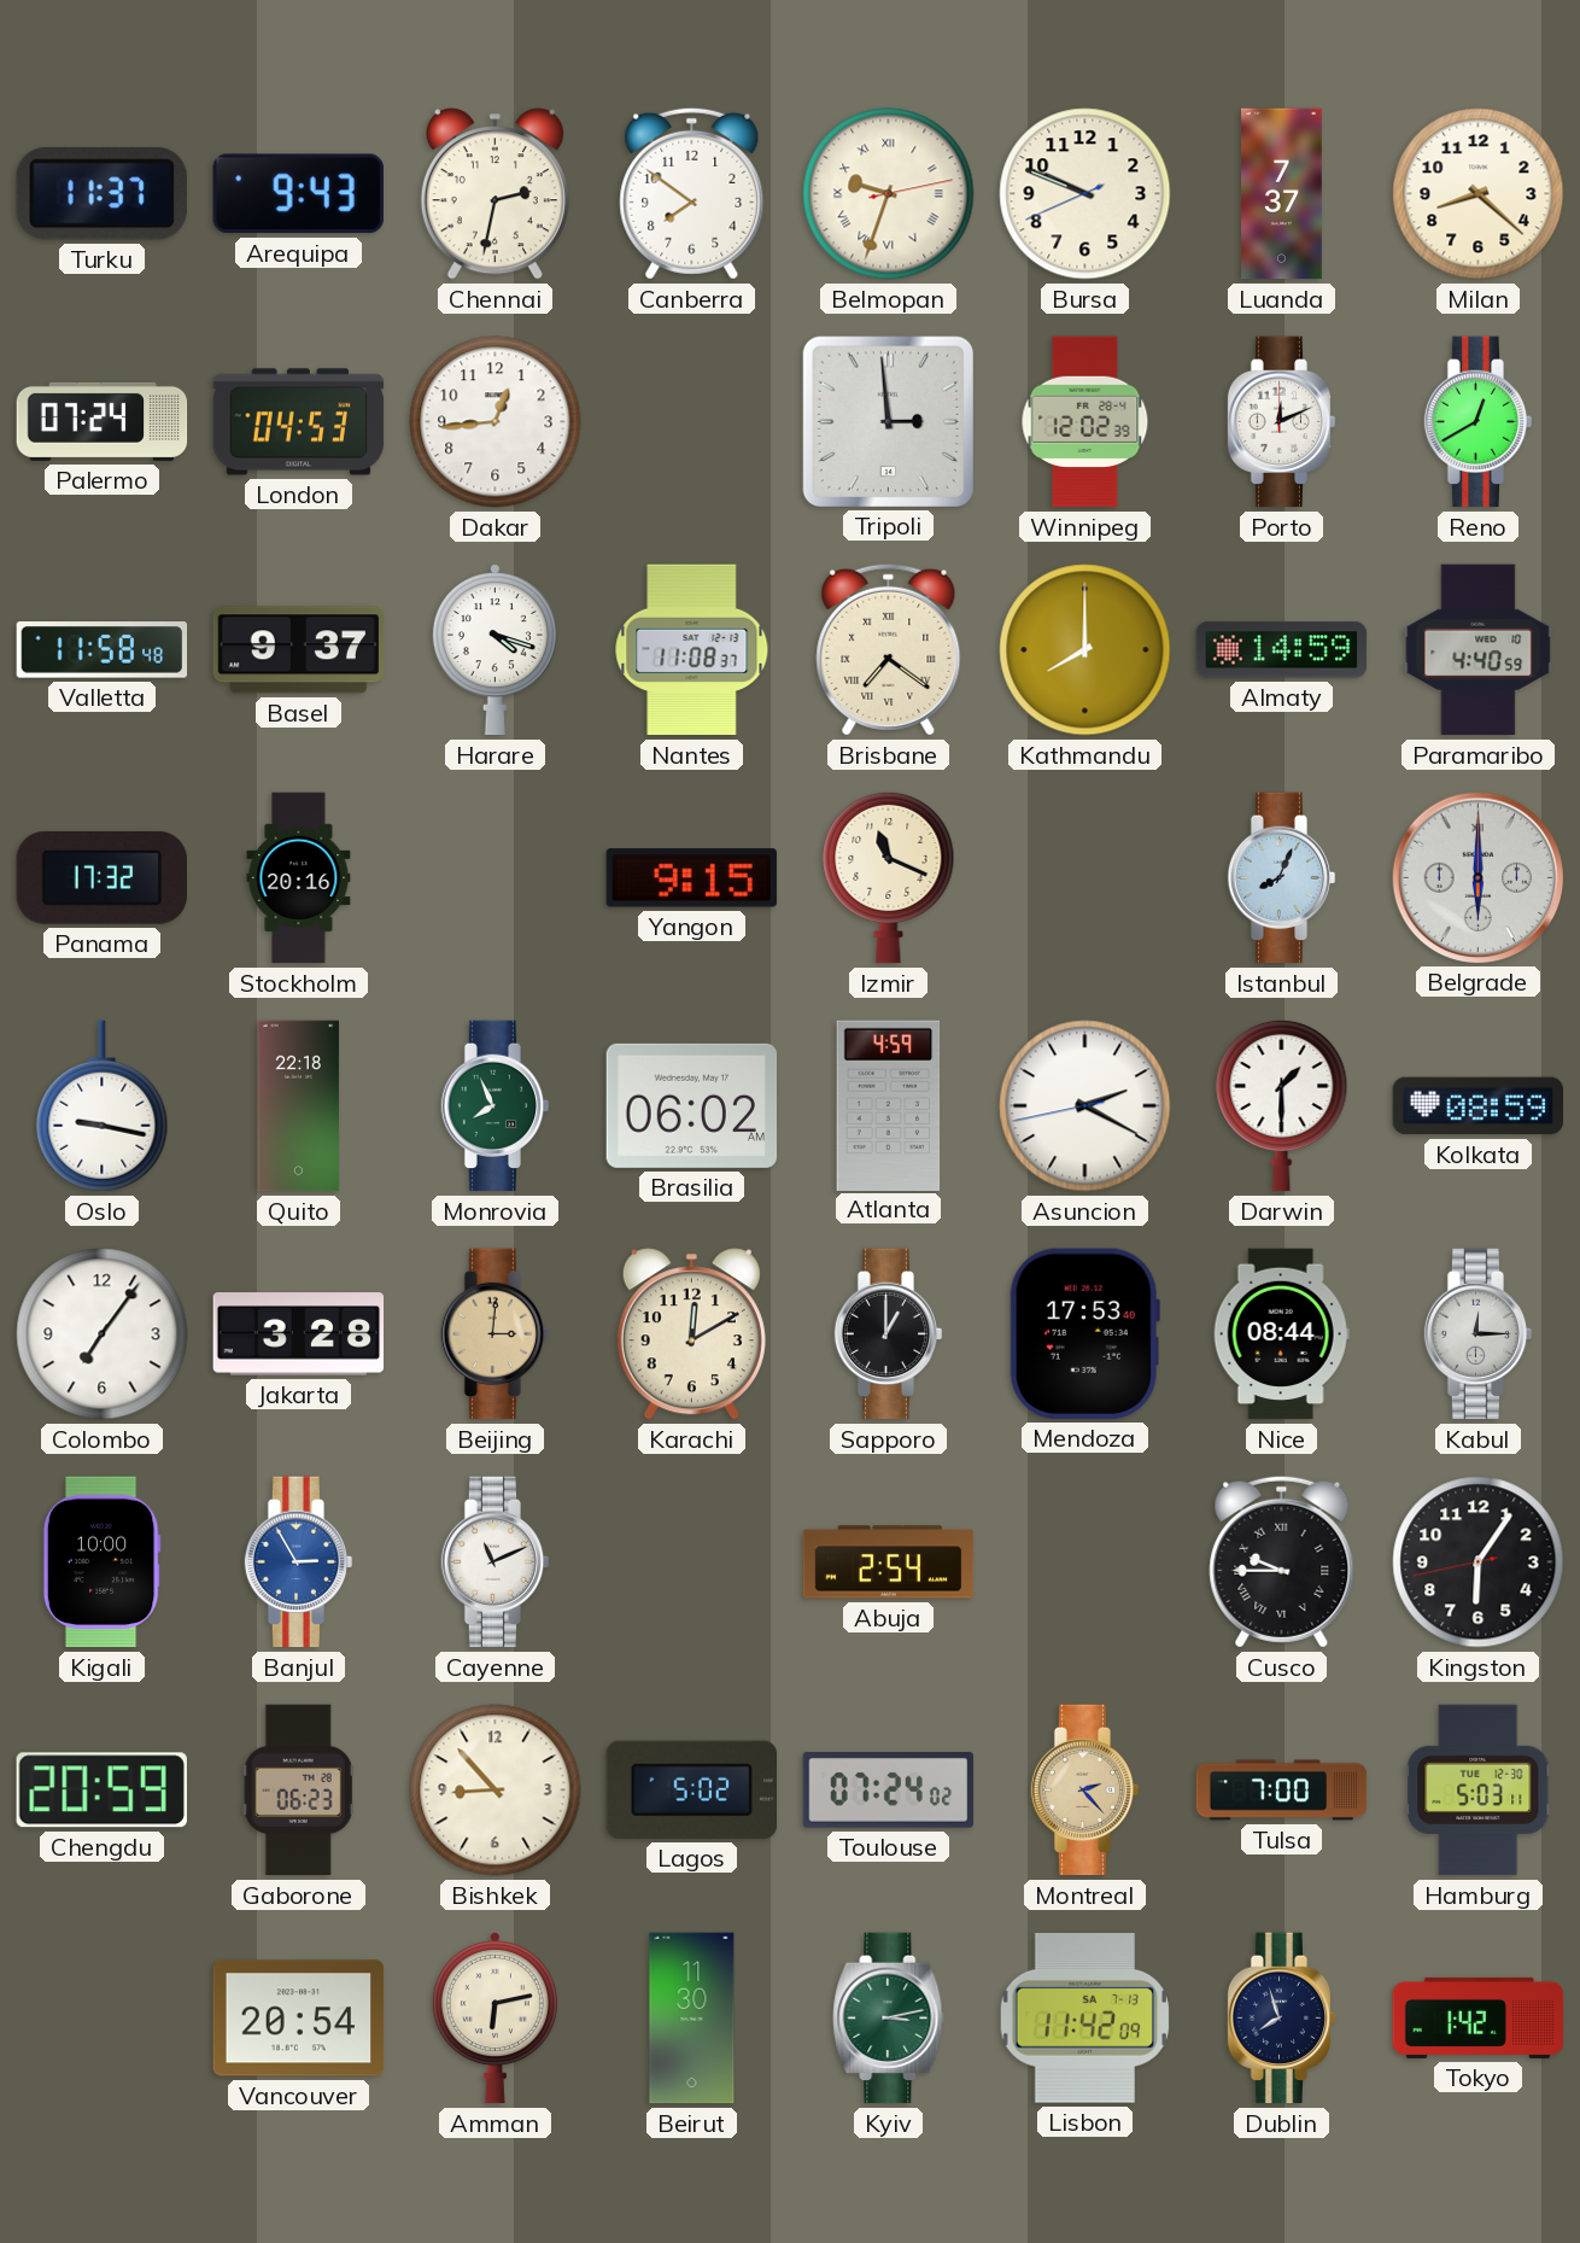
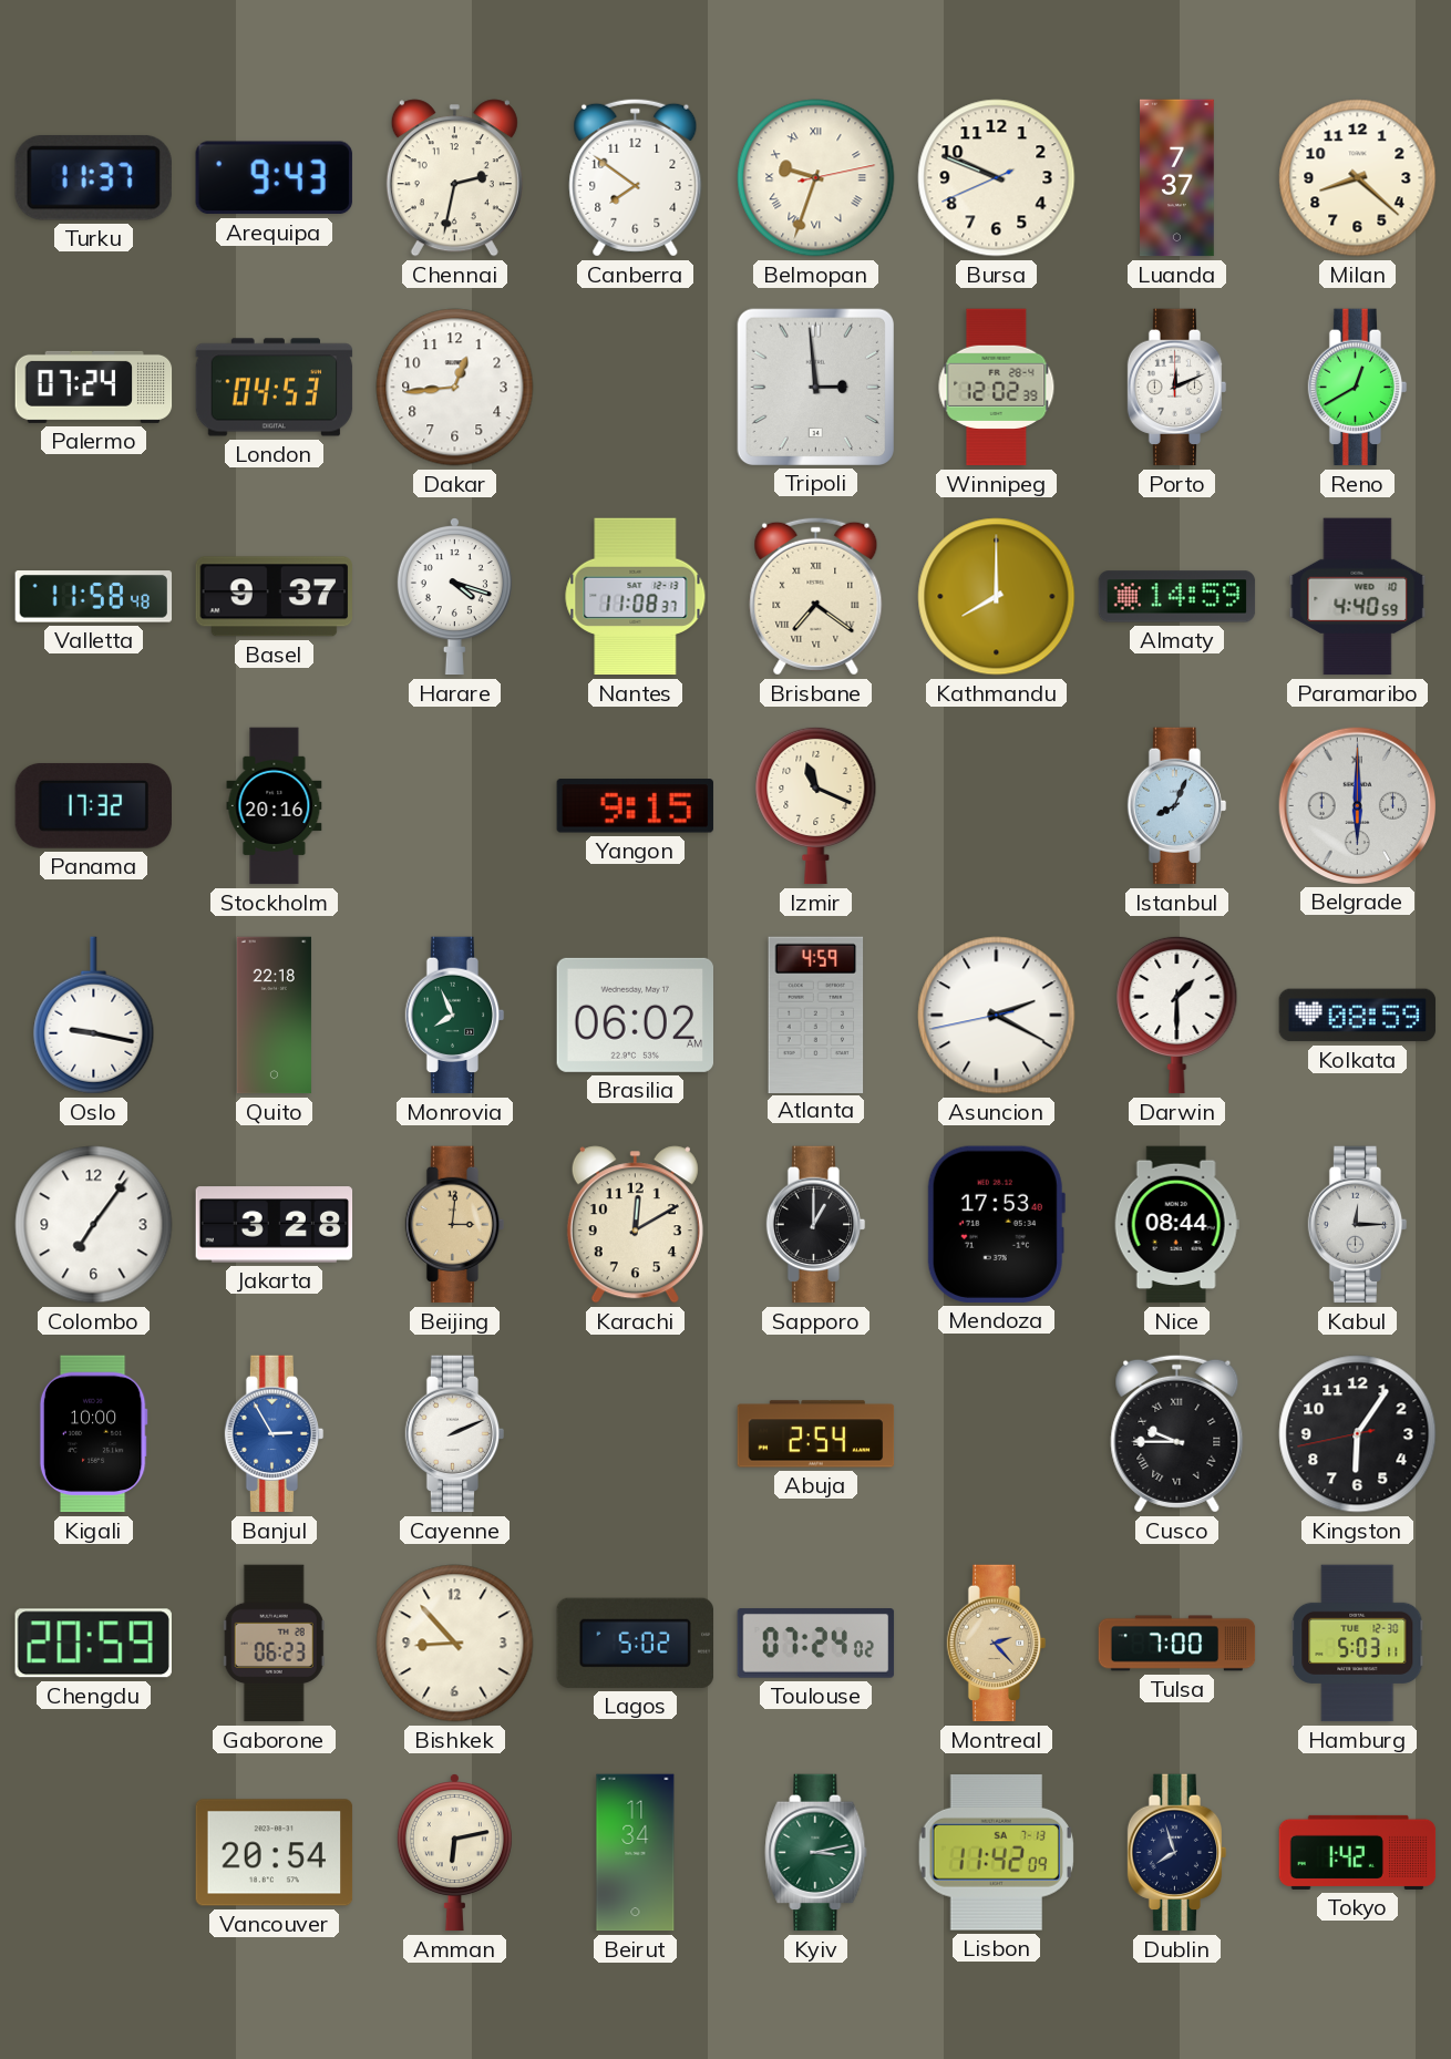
Cayenne: 11:11 -> 2:11
Beirut: 11:30 -> 11:34
